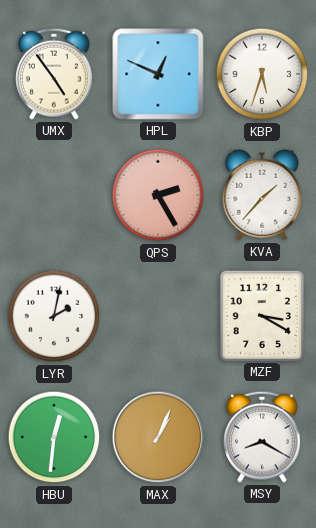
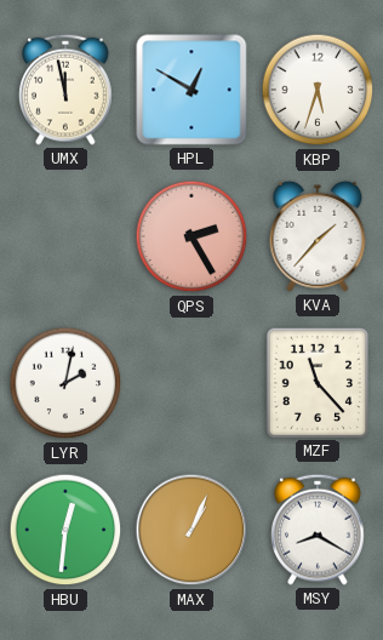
UMX: 4:54 -> 11:58
HPL: 12:49 -> 12:50
MZF: 3:20 -> 11:23
